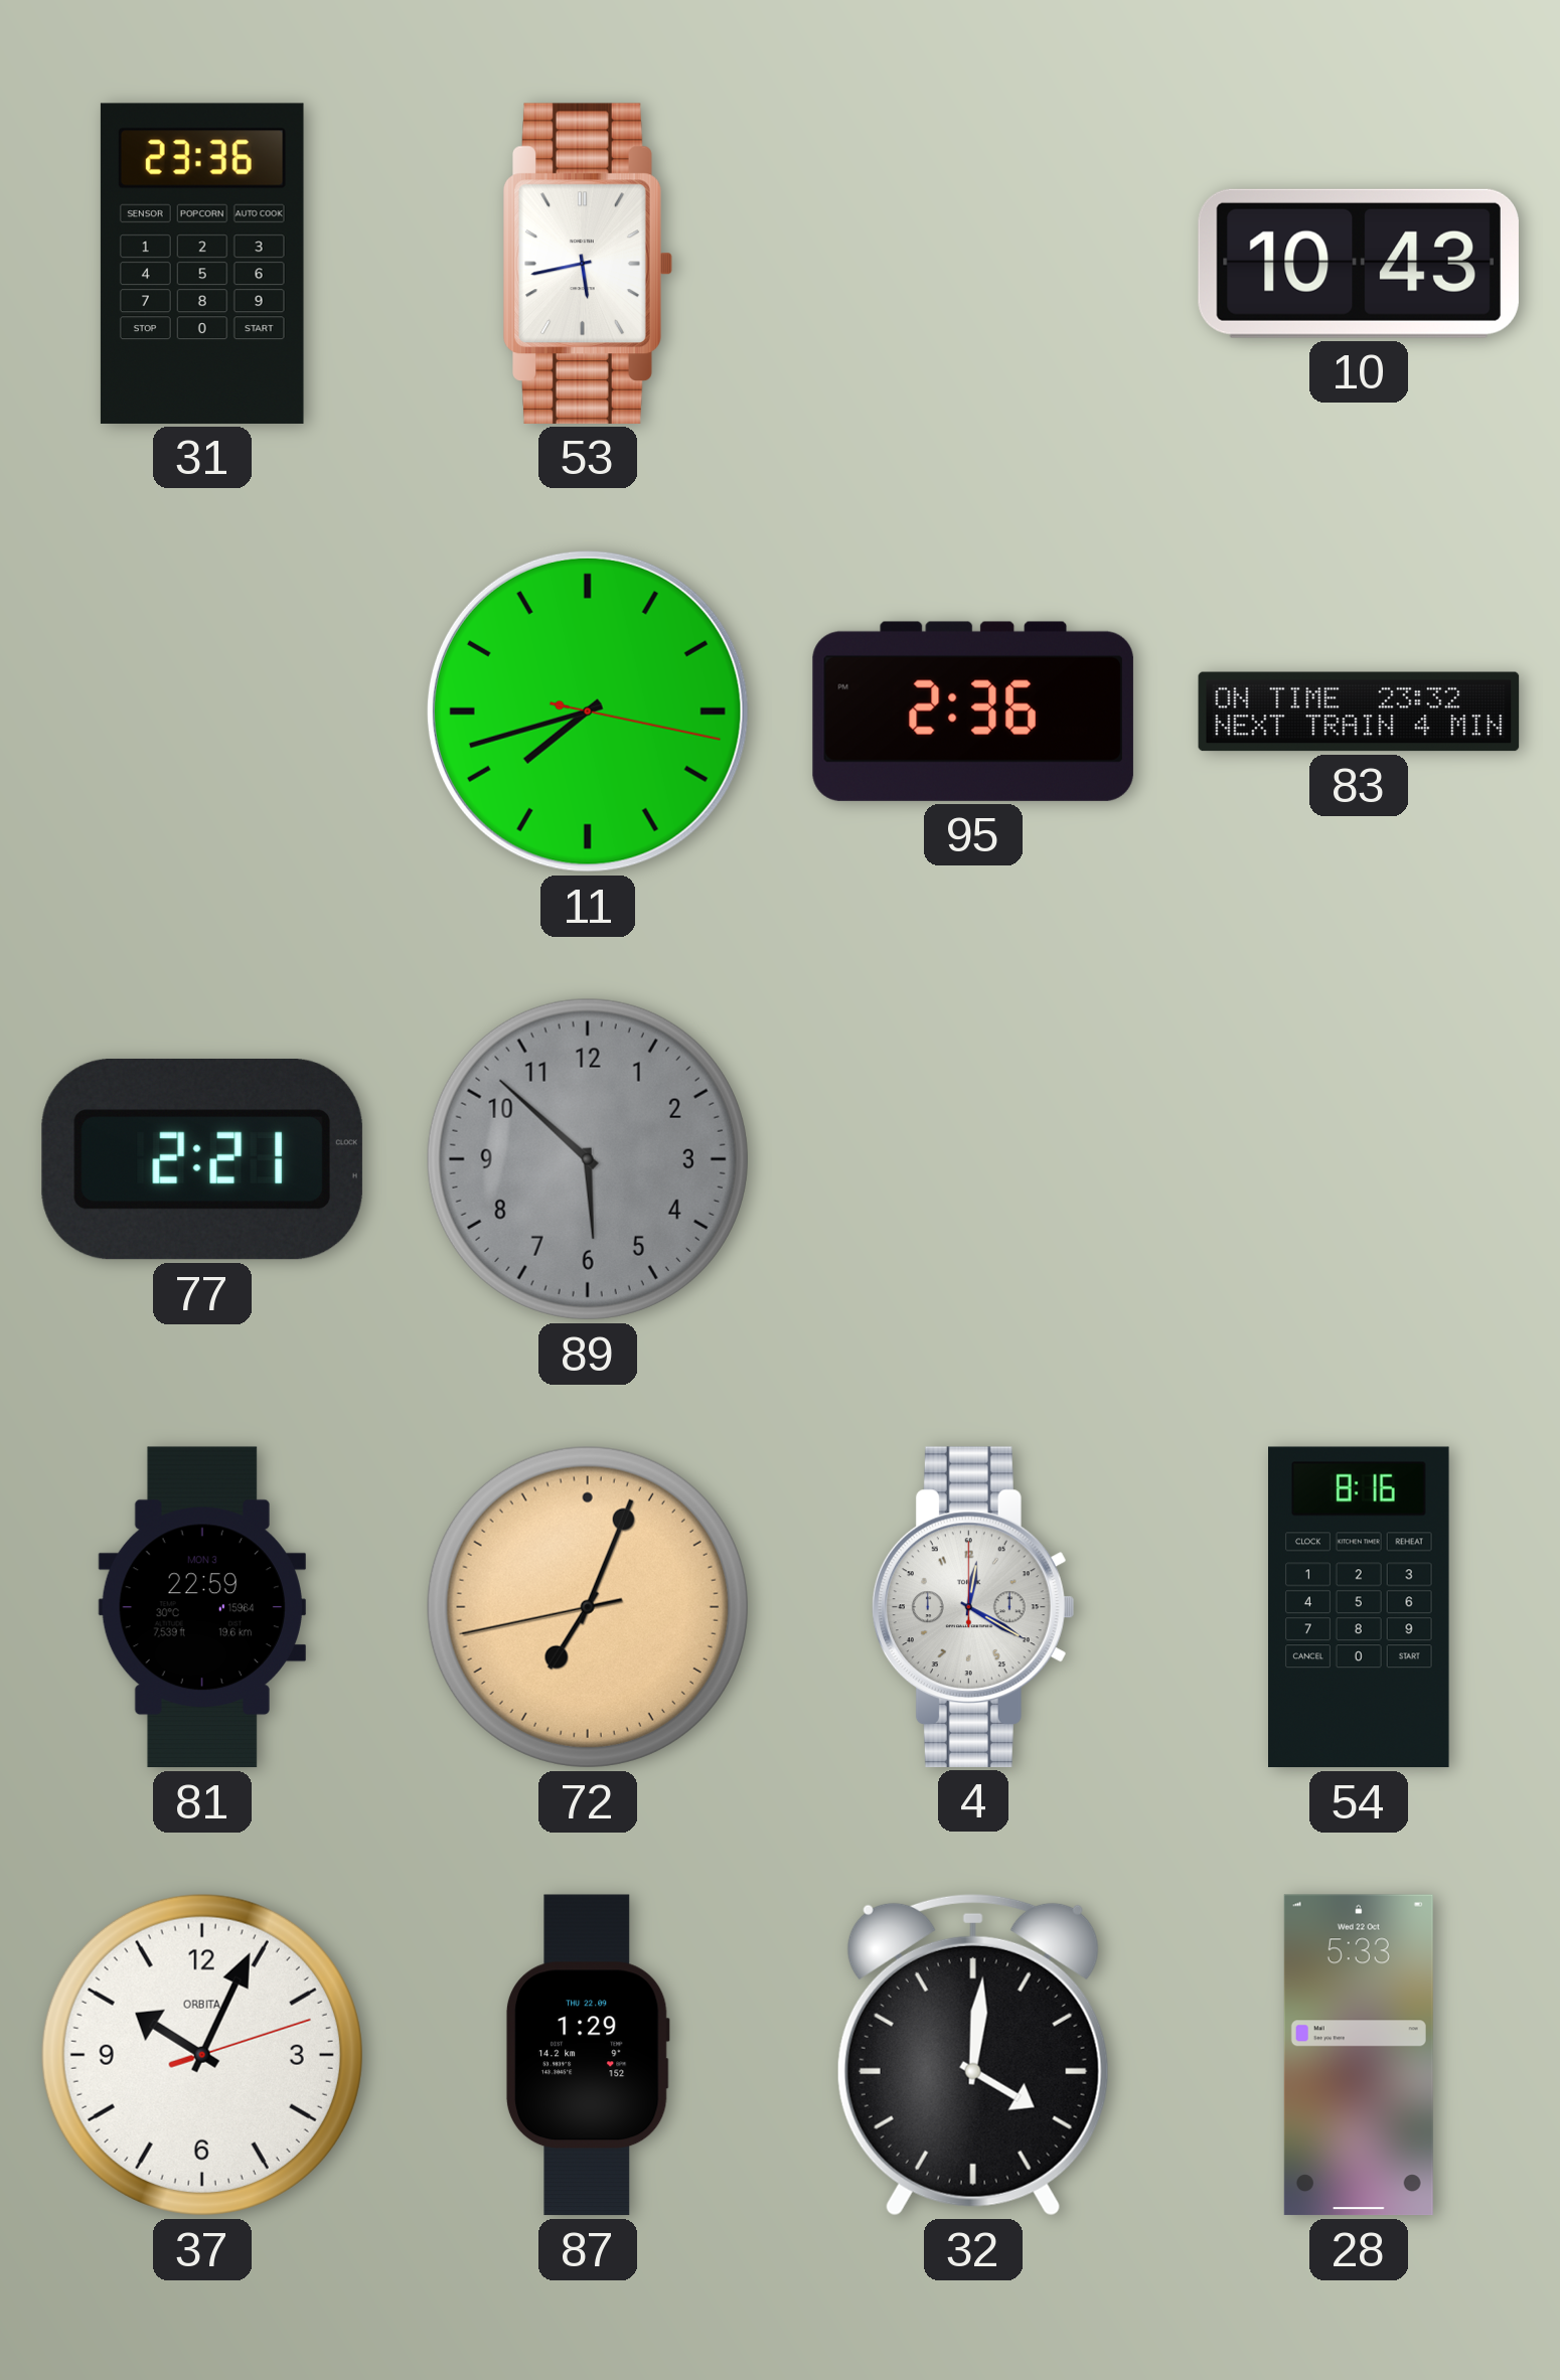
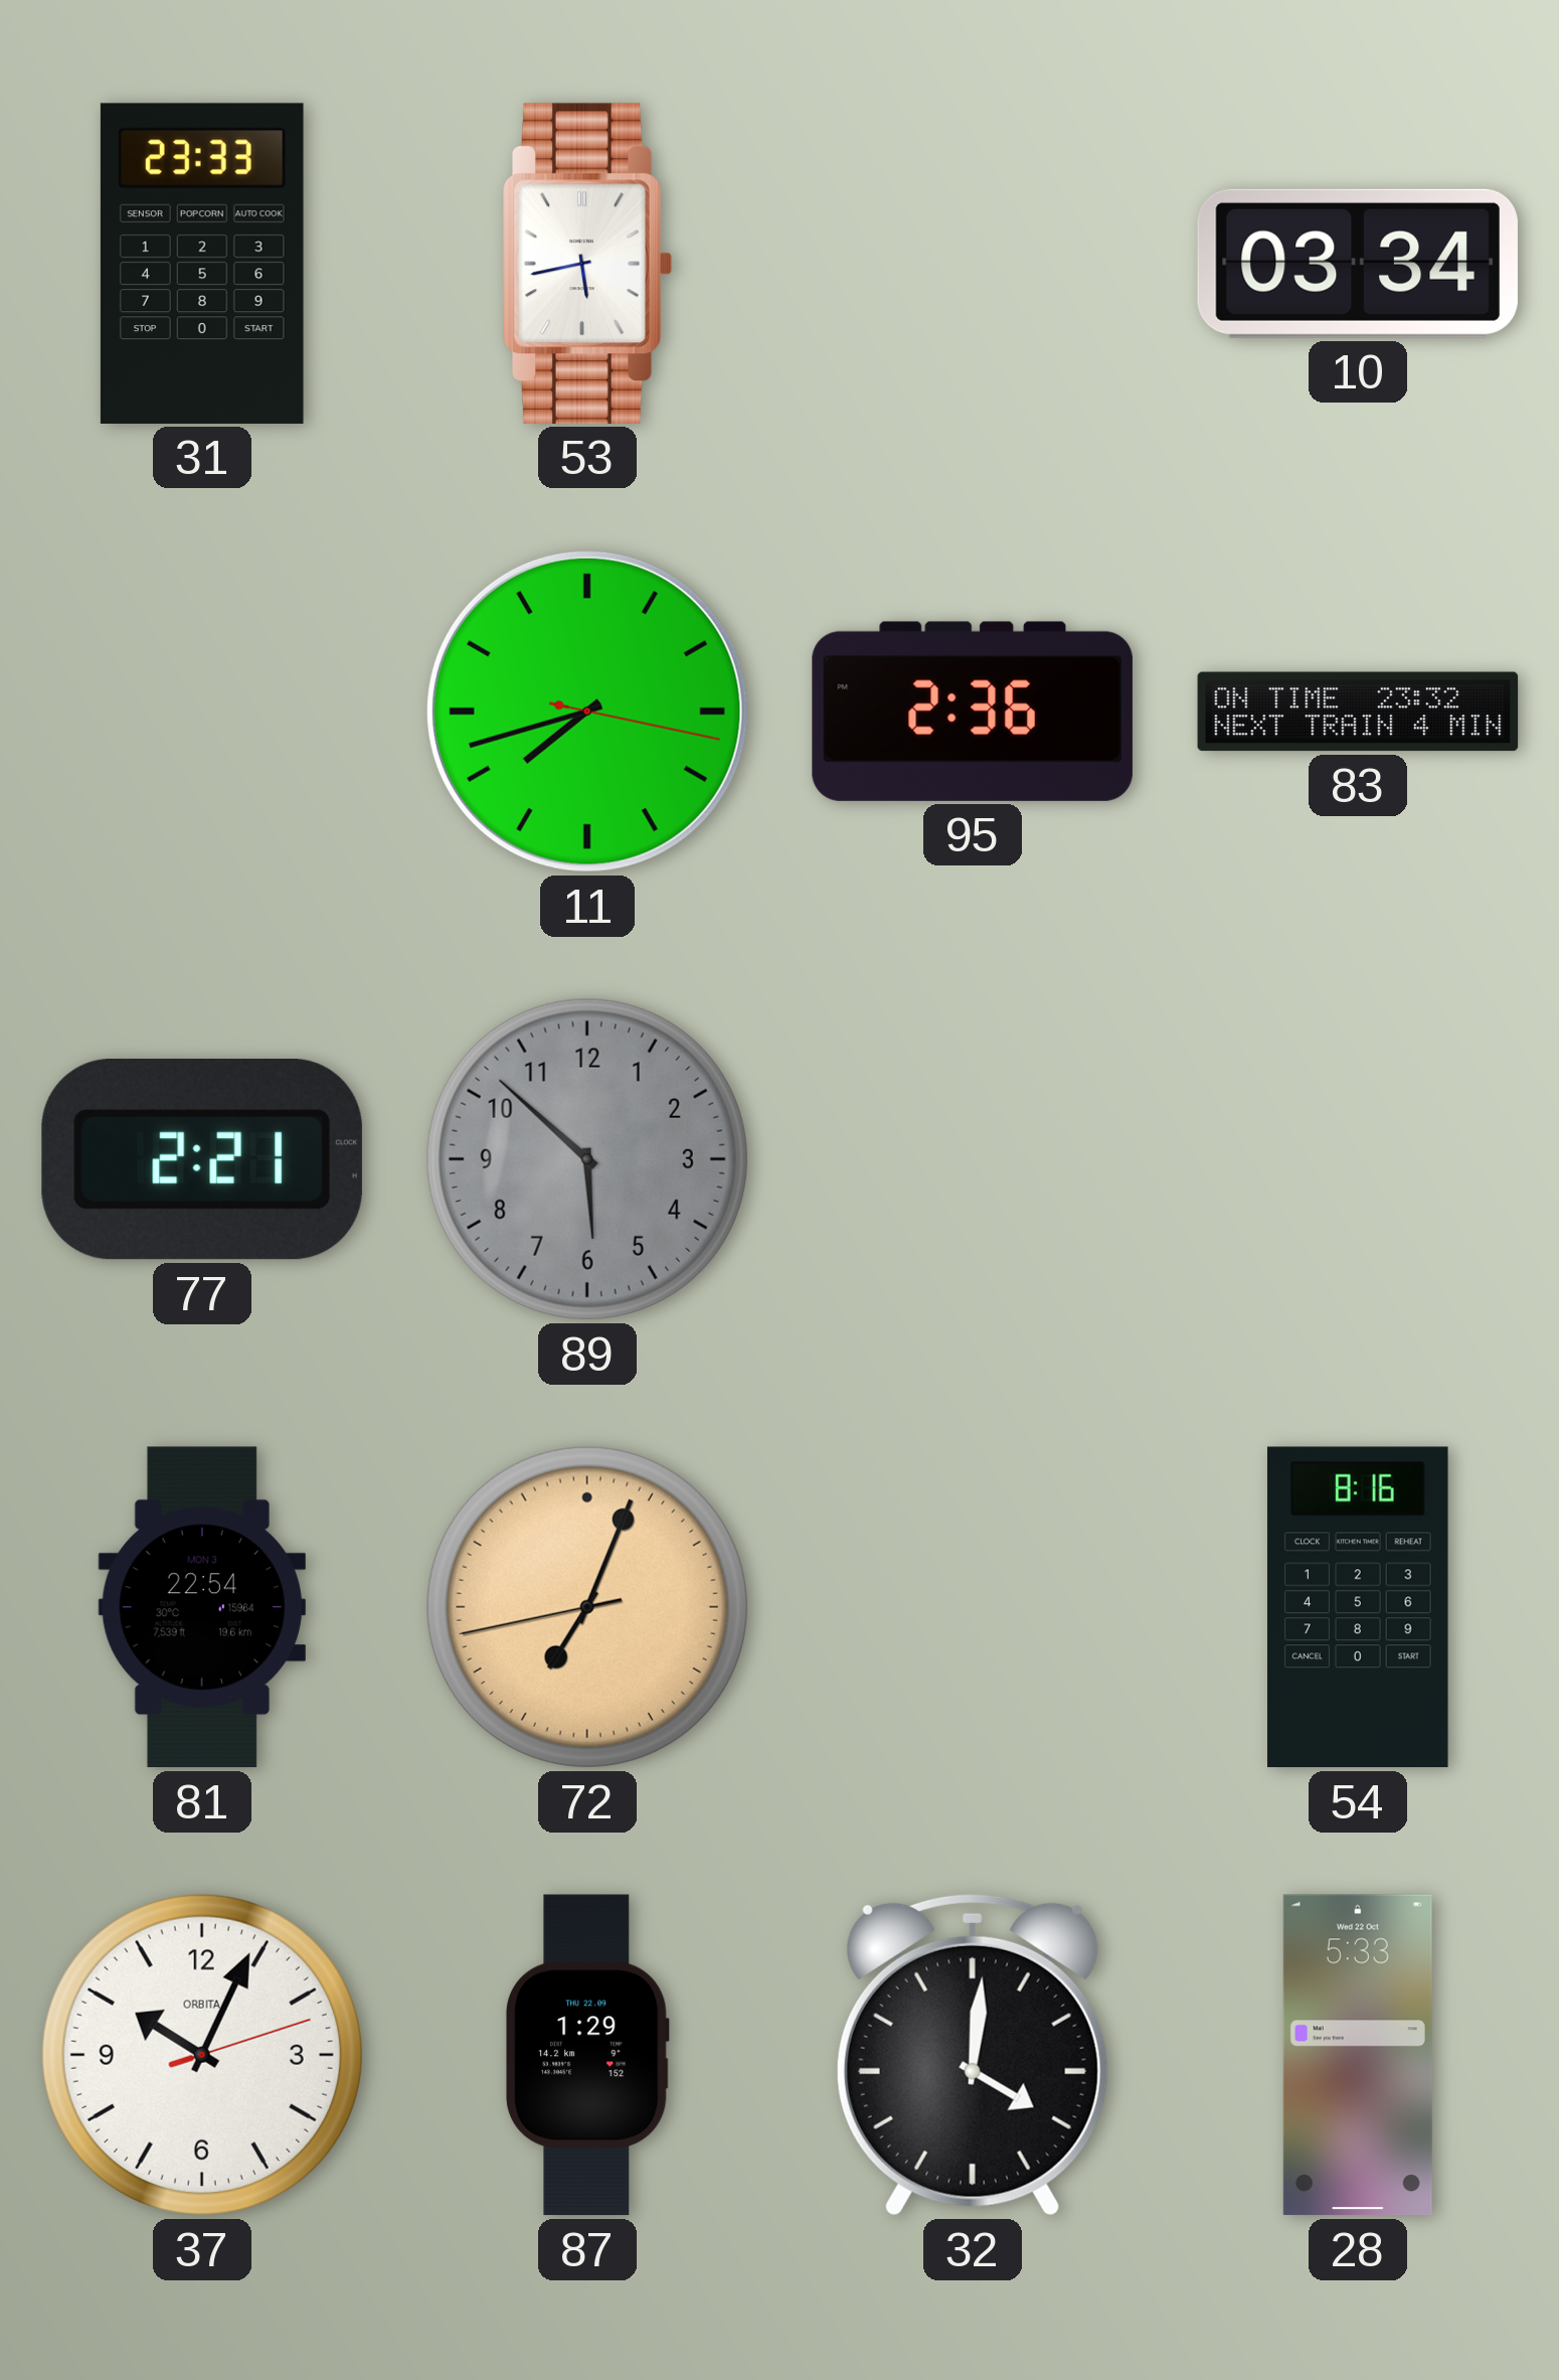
31: 23:36 -> 23:33
10: 10:43 -> 03:34
81: 22:59 -> 22:54
4: 12:20 -> none
